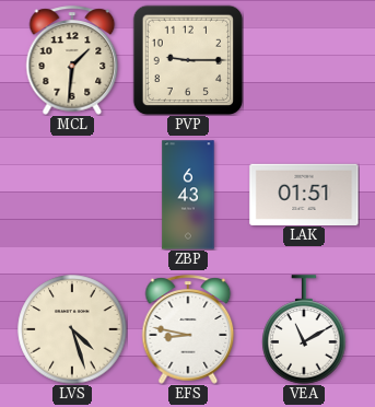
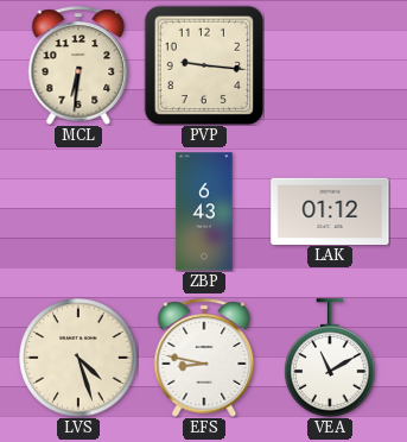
MCL: 1:31 -> 6:31
PVP: 9:15 -> 9:16
LAK: 01:51 -> 01:12
